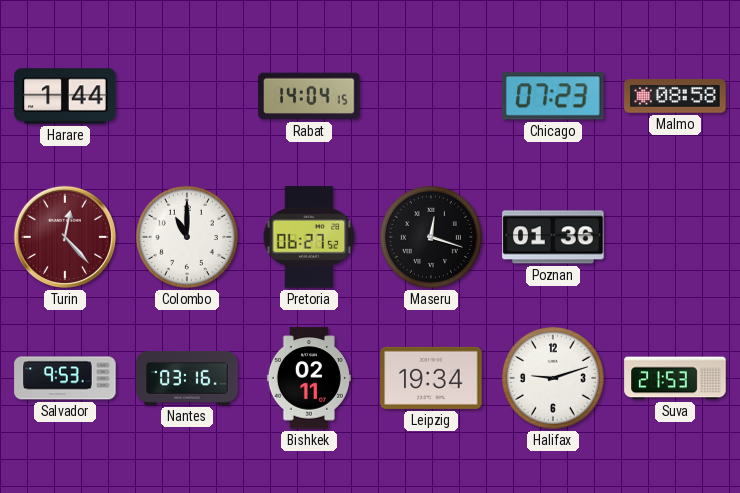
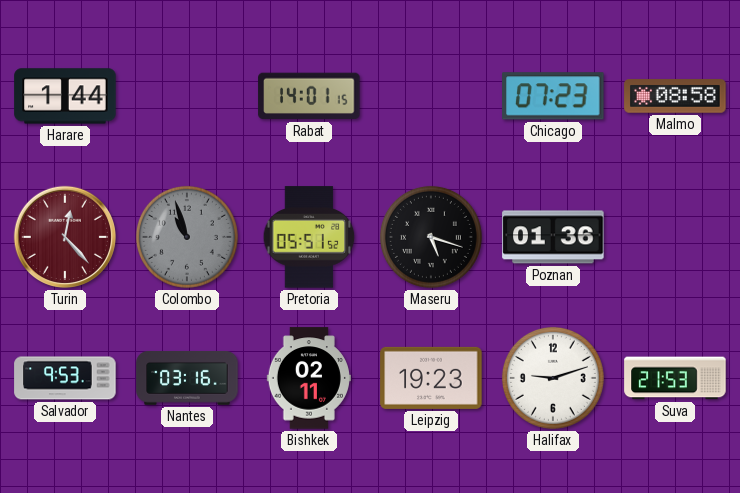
Rabat: 14:04 -> 14:01
Colombo: 11:00 -> 10:57
Colombo dial: white -> grey
Pretoria: 06:27 -> 05:51
Maseru: 12:18 -> 5:18
Leipzig: 19:34 -> 19:23
